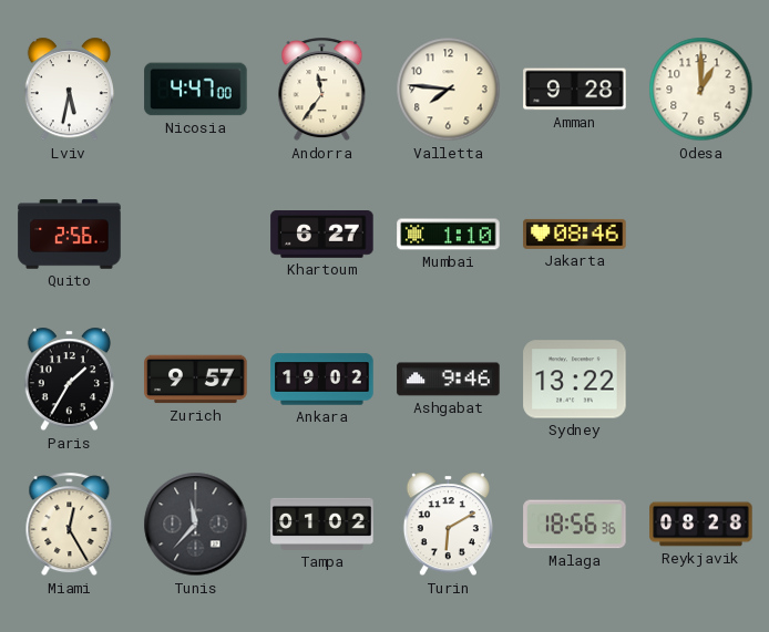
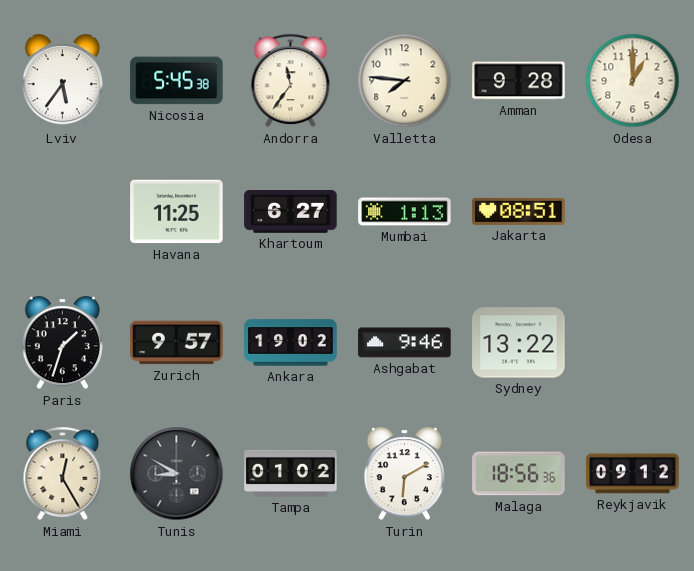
Lviv: 5:32 -> 5:36
Nicosia: 4:47 -> 5:45
Quito: 2:56 -> none
Havana: none -> 11:25
Mumbai: 1:10 -> 1:13
Jakarta: 08:46 -> 08:51
Paris: 1:35 -> 1:33
Tunis: 11:37 -> 8:50
Reykjavik: 08:28 -> 09:12
